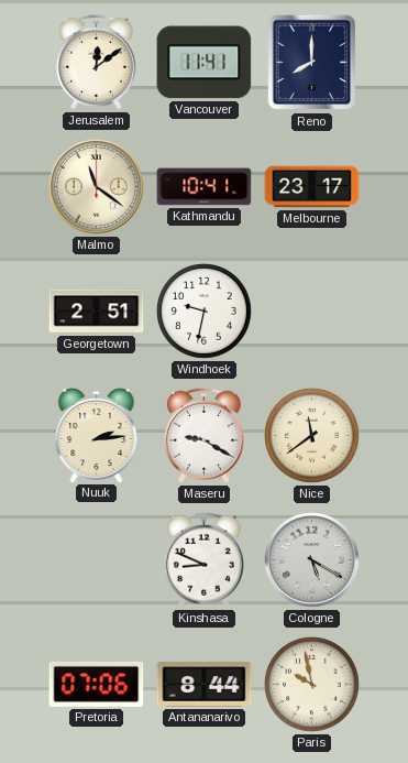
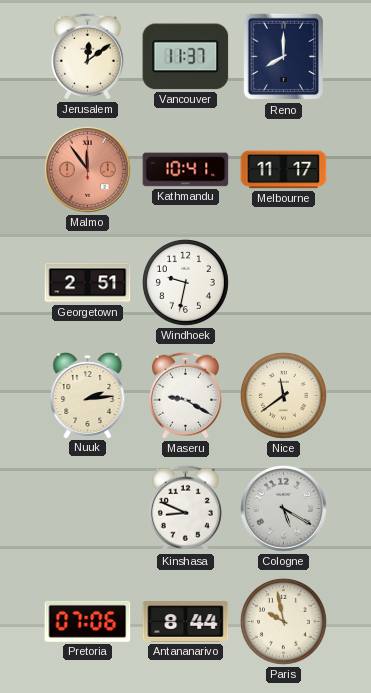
Vancouver: 11:41 -> 11:37
Malmo: 11:21 -> 11:54
Malmo dial: cream -> salmon
Melbourne: 23:17 -> 11:17
